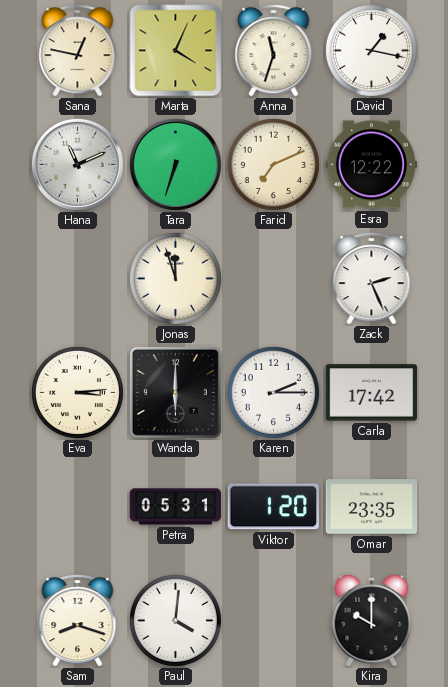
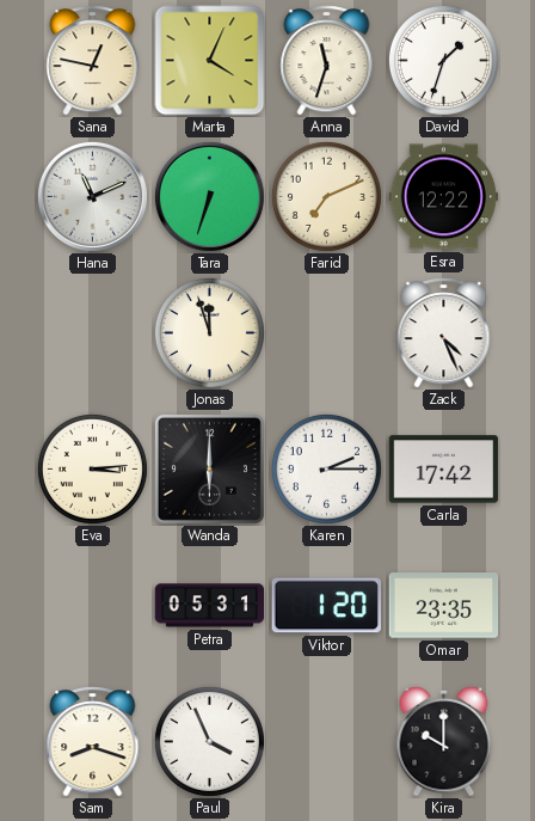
David: 1:17 -> 1:33
Zack: 2:26 -> 4:26
Paul: 4:01 -> 3:56
